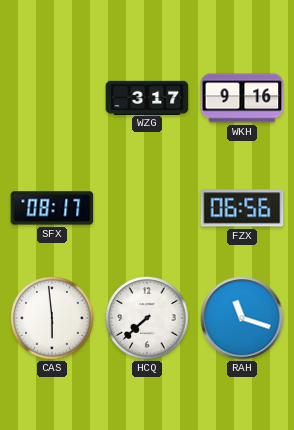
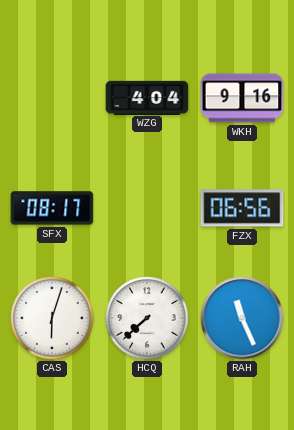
WZG: 3:17 -> 4:04
CAS: 5:59 -> 6:03
RAH: 11:18 -> 11:26
